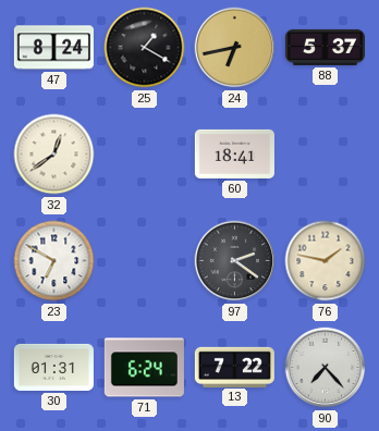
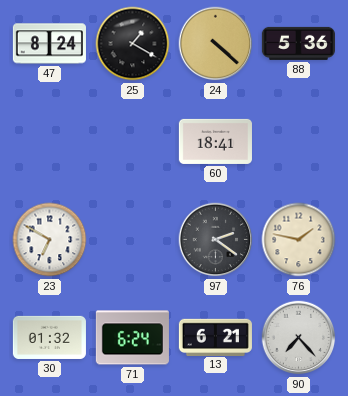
24: 6:43 -> 4:22
88: 5:37 -> 5:36
32: 12:39 -> none
30: 01:31 -> 01:32
13: 7:22 -> 6:21
